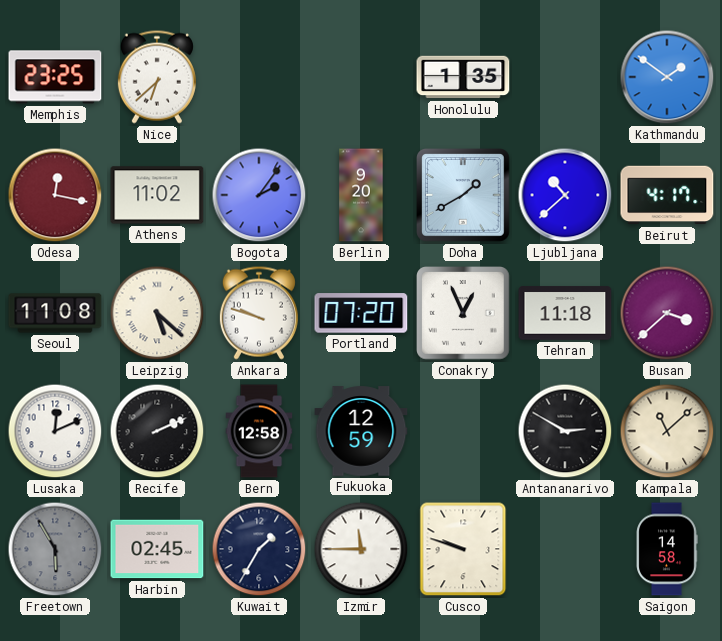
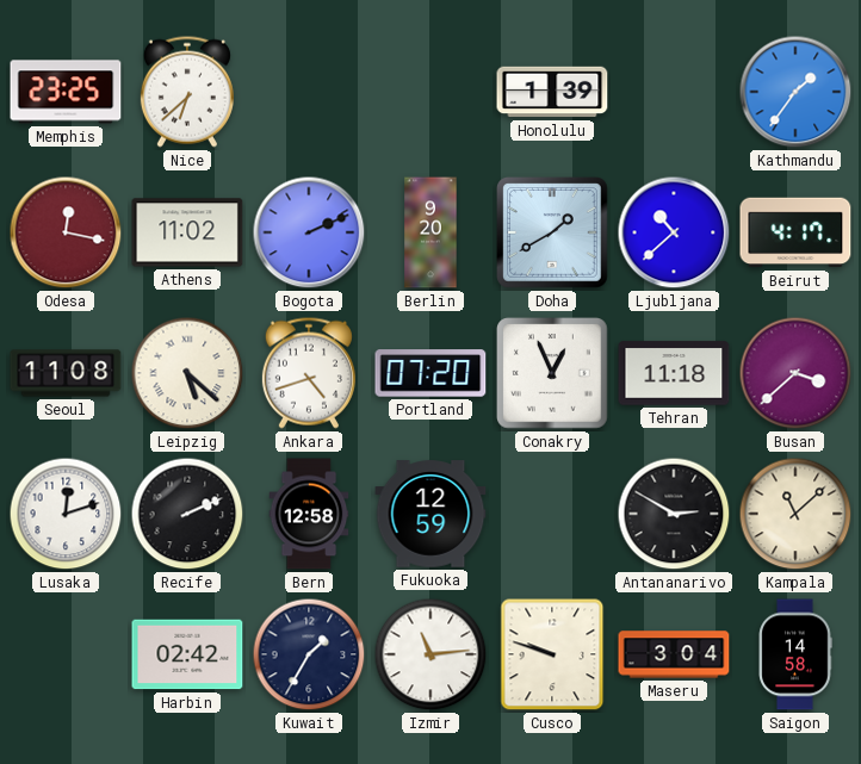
Honolulu: 1:35 -> 1:39
Kathmandu: 1:51 -> 1:36
Bogota: 2:06 -> 2:11
Ankara: 9:48 -> 4:42
Lusaka: 12:11 -> 12:12
Freetown: 5:55 -> none
Harbin: 02:45 -> 02:42
Izmir: 11:45 -> 11:14
Maseru: none -> 3:04
